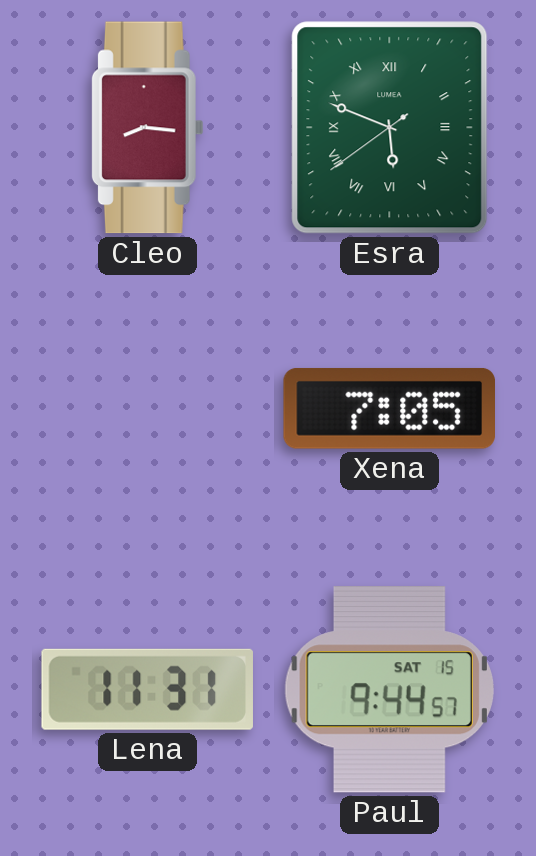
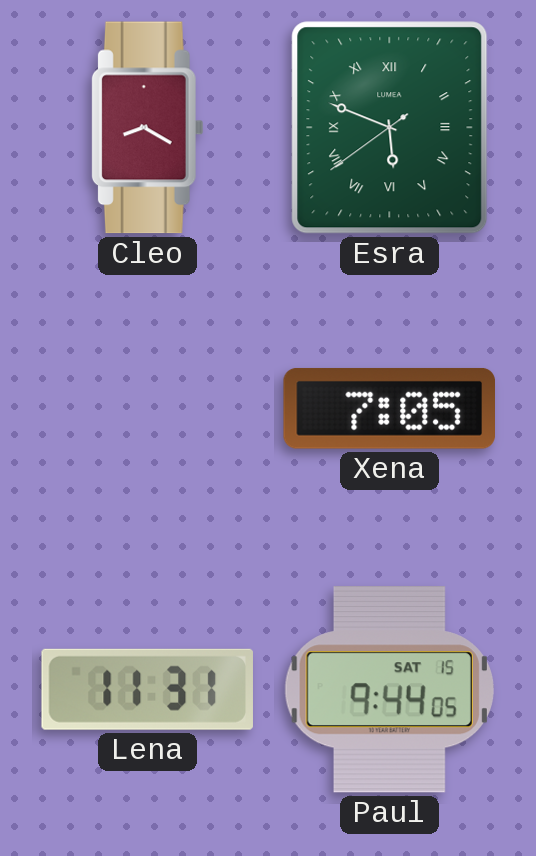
Cleo: 8:16 -> 8:20
Paul: 9:44:57 -> 9:44:05
